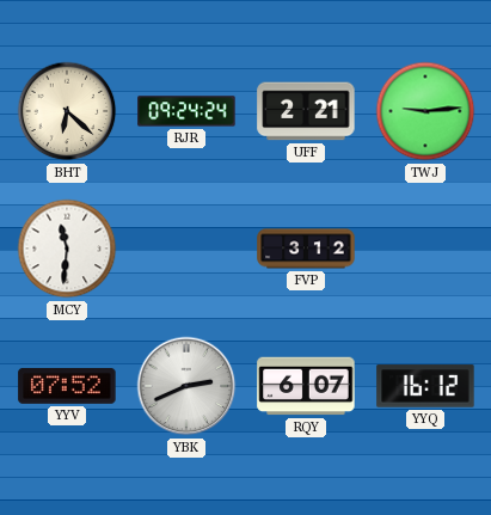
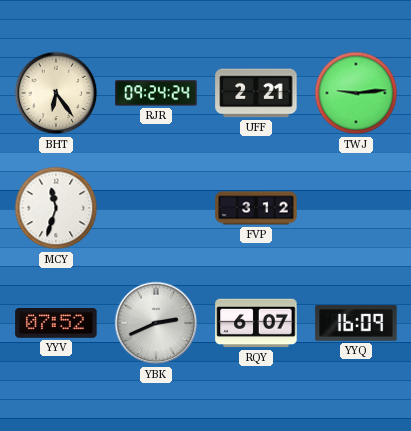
BHT: 6:22 -> 6:24
MCY: 11:31 -> 11:33
YYQ: 16:12 -> 16:09
